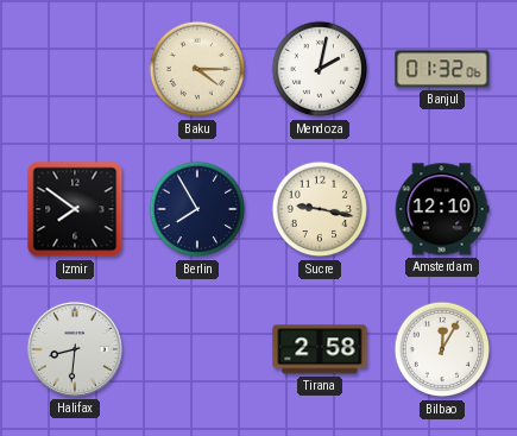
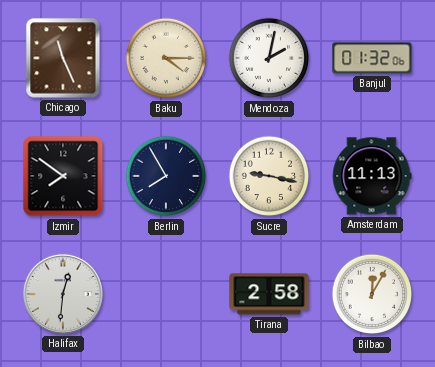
Chicago: none -> 11:26
Amsterdam: 12:10 -> 11:13
Halifax: 8:31 -> 12:31
